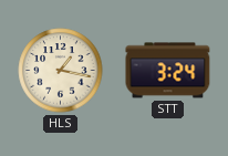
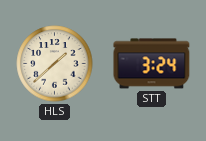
HLS: 1:17 -> 1:38
